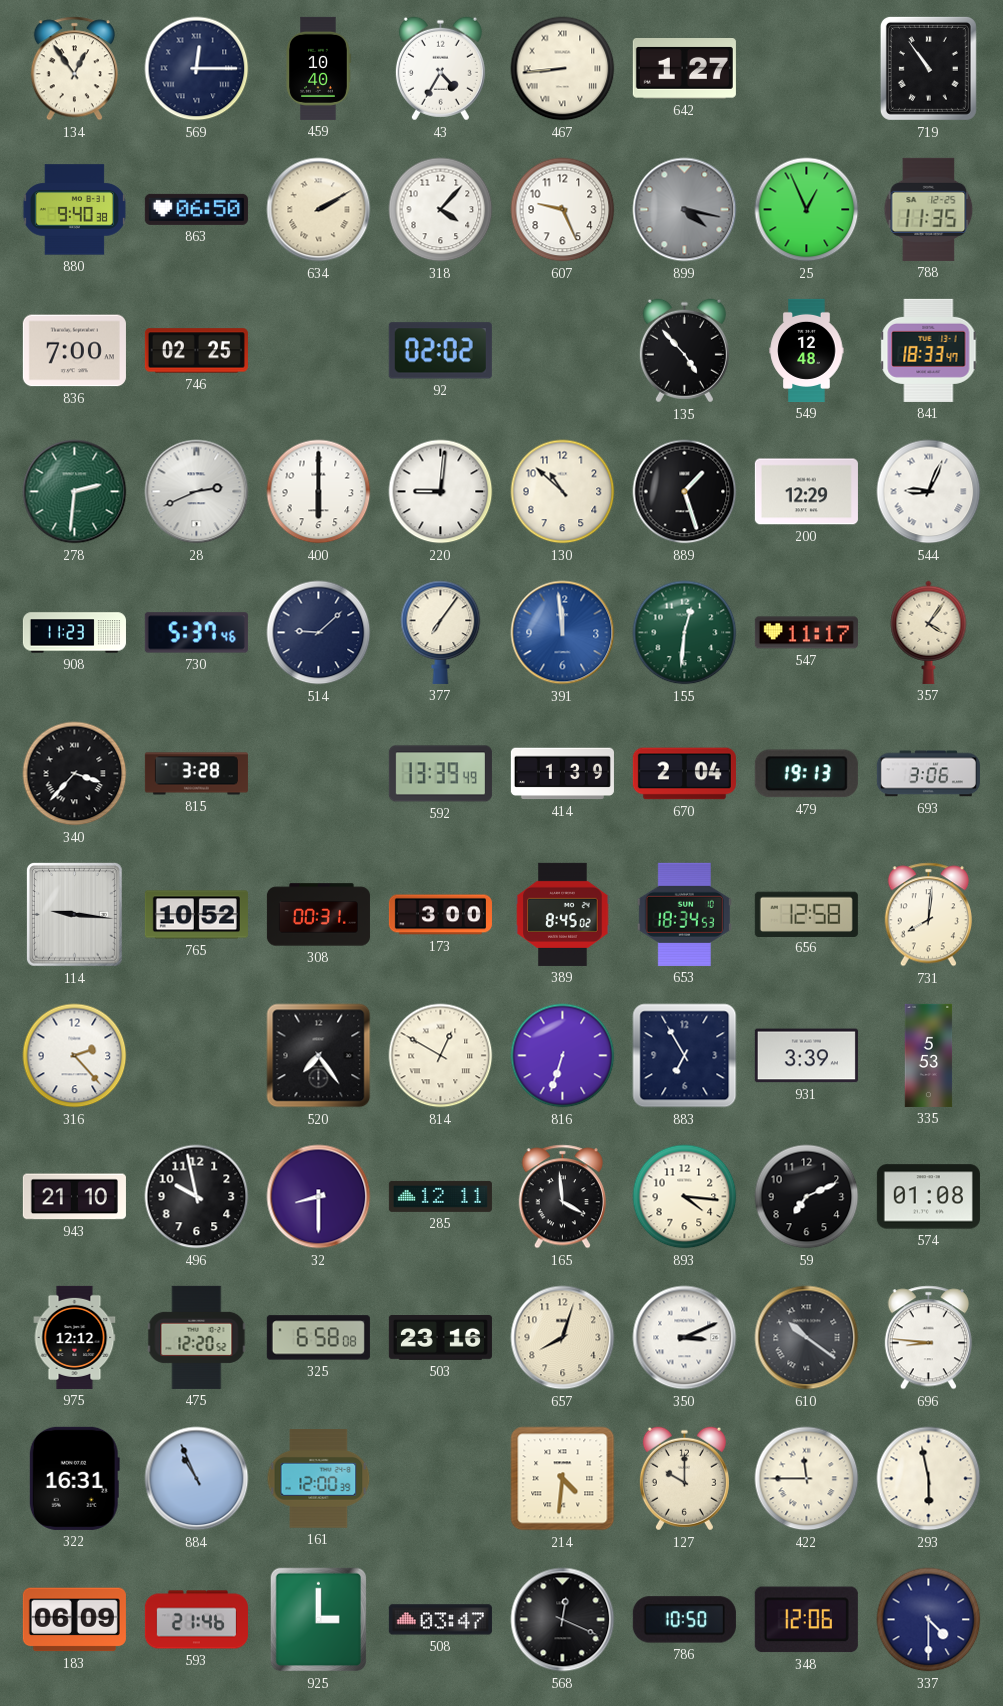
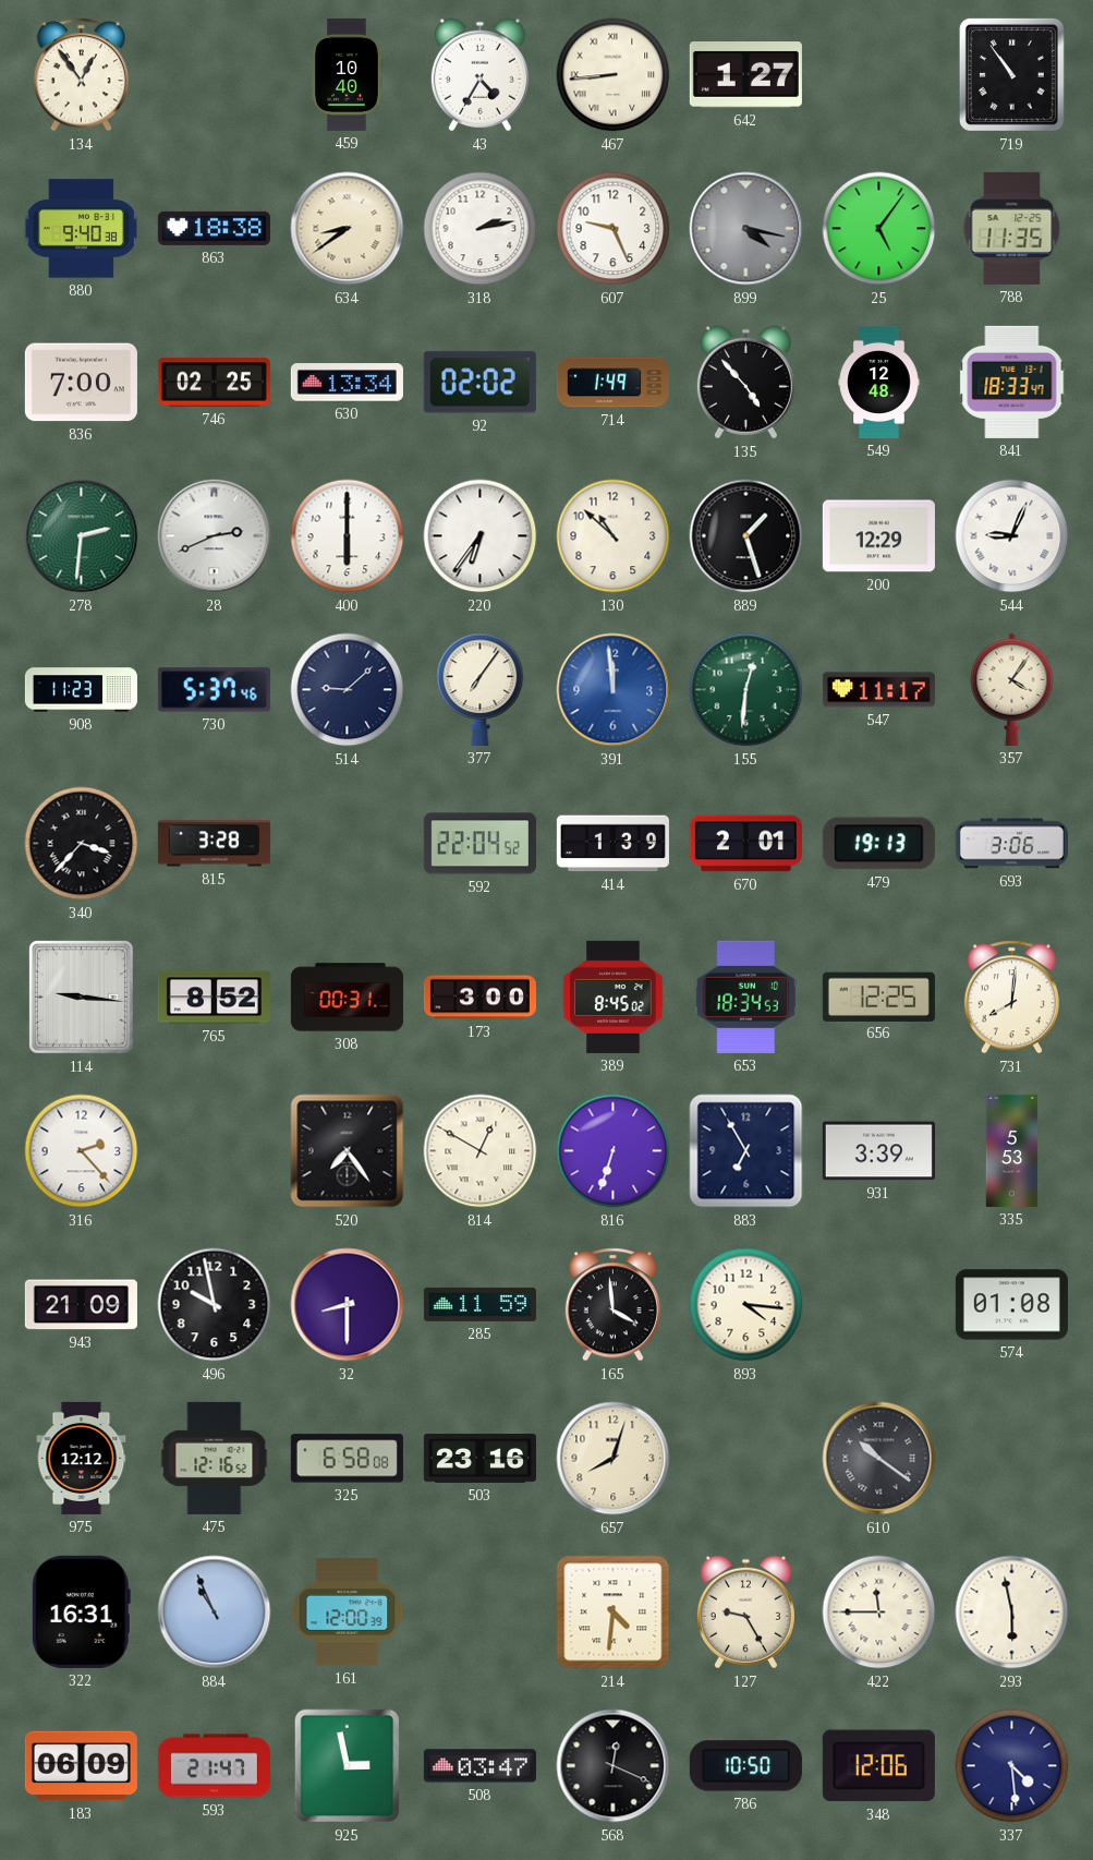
569: 12:15 -> none
863: 06:50 -> 18:38
634: 2:10 -> 8:39
318: 4:07 -> 2:13
25: 12:56 -> 5:06
630: none -> 13:34
714: none -> 1:49
220: 9:01 -> 6:36
592: 13:39 -> 22:04
670: 2:04 -> 2:01
765: 10:52 -> 8:52
656: 12:58 -> 12:25
943: 21:10 -> 21:09
285: 12:11 -> 11:59
59: 7:11 -> none
475: 12:20 -> 12:16
350: 3:11 -> none
696: 8:46 -> none
127: 10:00 -> 9:25
593: 21:46 -> 21:47
925: 3:00 -> 2:58
337: 4:30 -> 4:29
